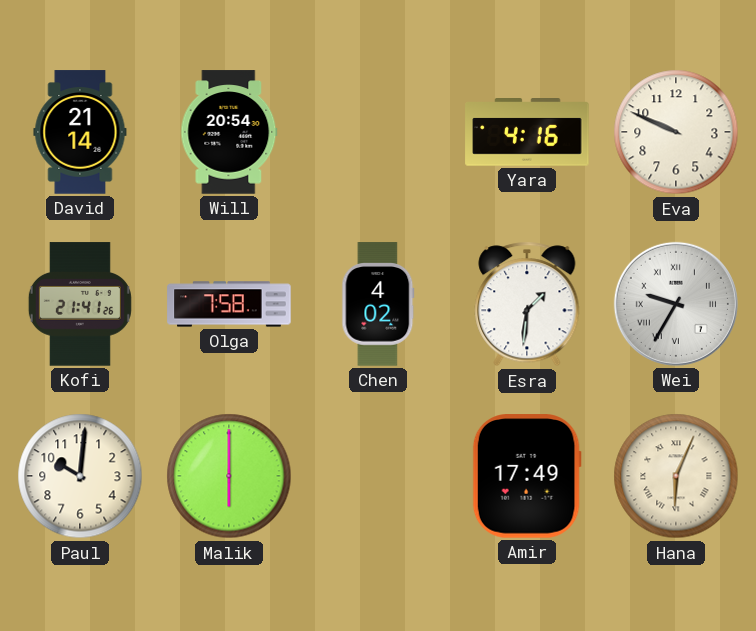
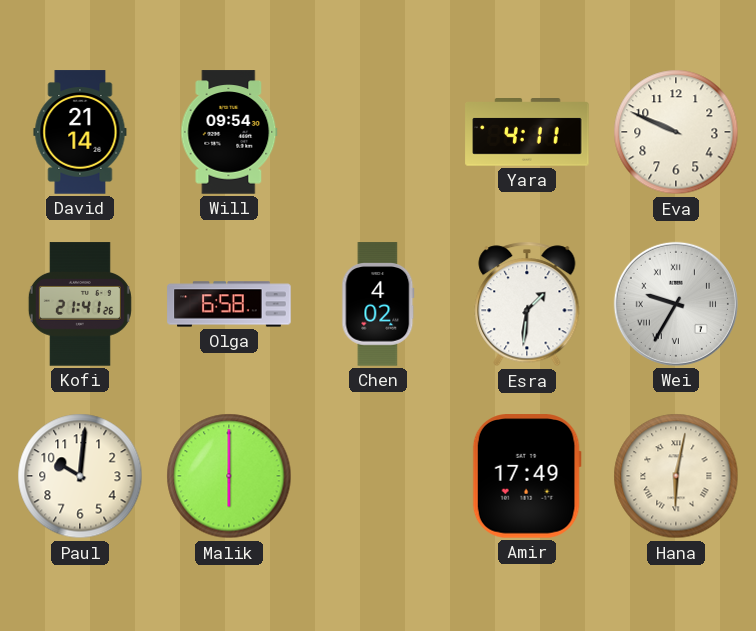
Will: 20:54 -> 09:54
Yara: 4:16 -> 4:11
Olga: 7:58 -> 6:58
Hana: 6:04 -> 6:02
